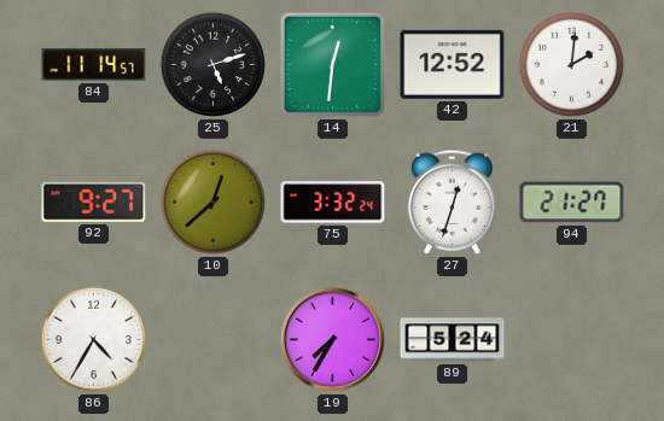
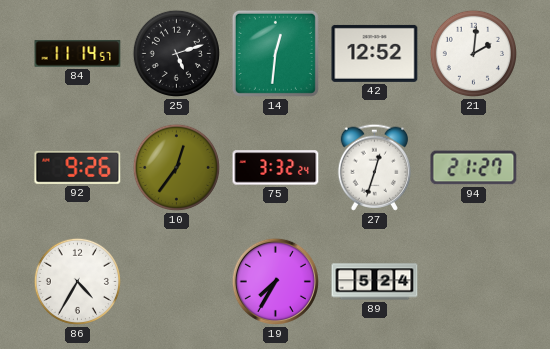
92: 9:27 -> 9:26
10: 12:38 -> 12:36
